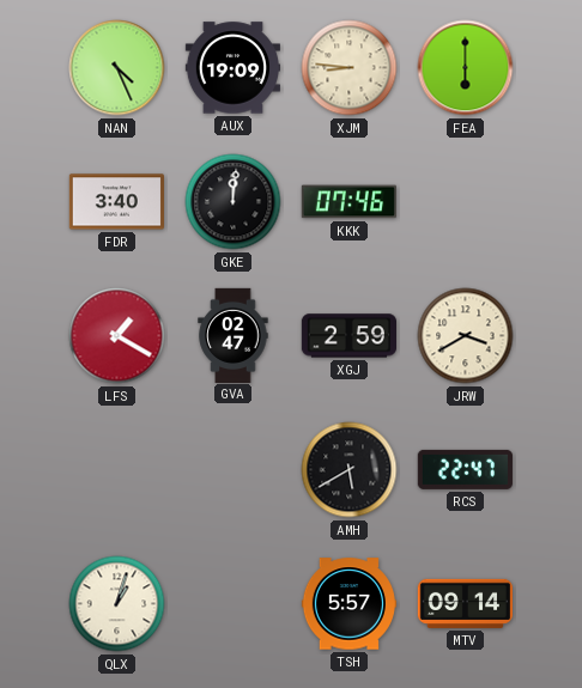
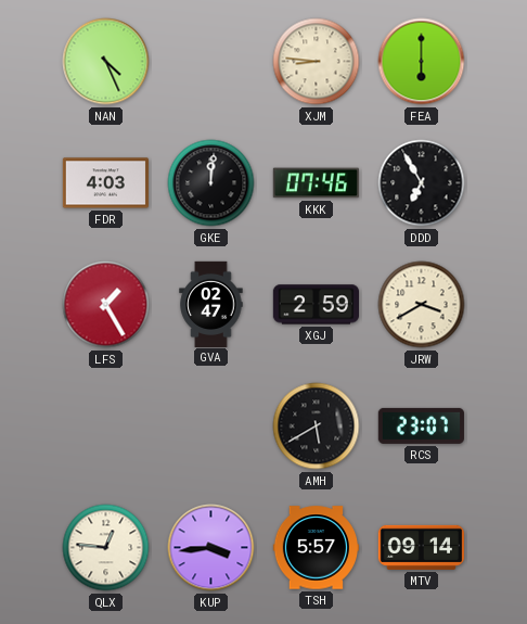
AUX: 19:09 -> none
FDR: 3:40 -> 4:03
DDD: none -> 6:55
LFS: 1:20 -> 1:25
RCS: 22:47 -> 23:07
QLX: 1:03 -> 12:46
KUP: none -> 3:44
